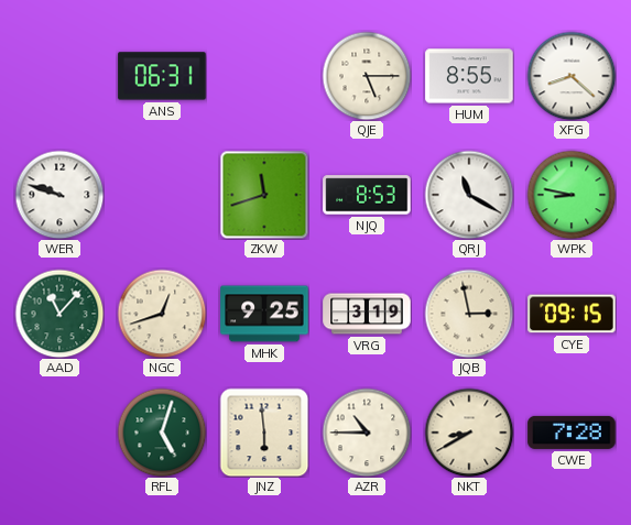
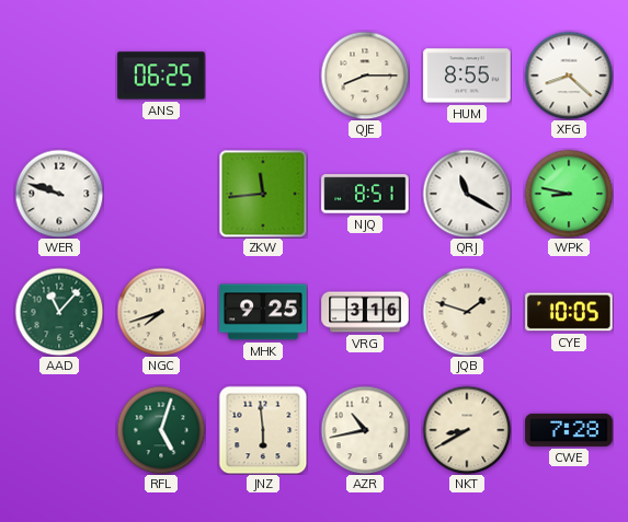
ANS: 06:31 -> 06:25
QJE: 5:15 -> 8:15
ZKW: 11:42 -> 11:44
NJQ: 8:53 -> 8:51
NGC: 12:42 -> 7:42
VRG: 3:19 -> 3:16
JQB: 2:58 -> 1:48
CYE: 09:15 -> 10:05
AZR: 10:45 -> 10:43
